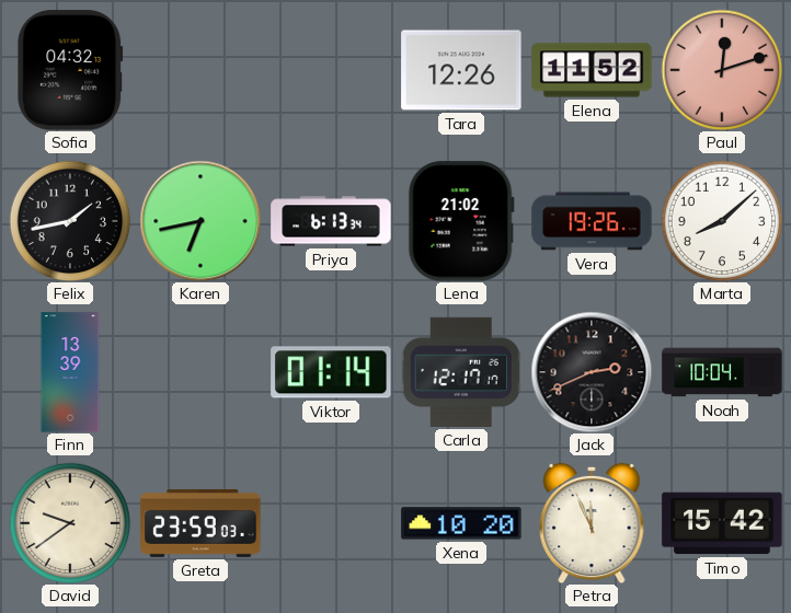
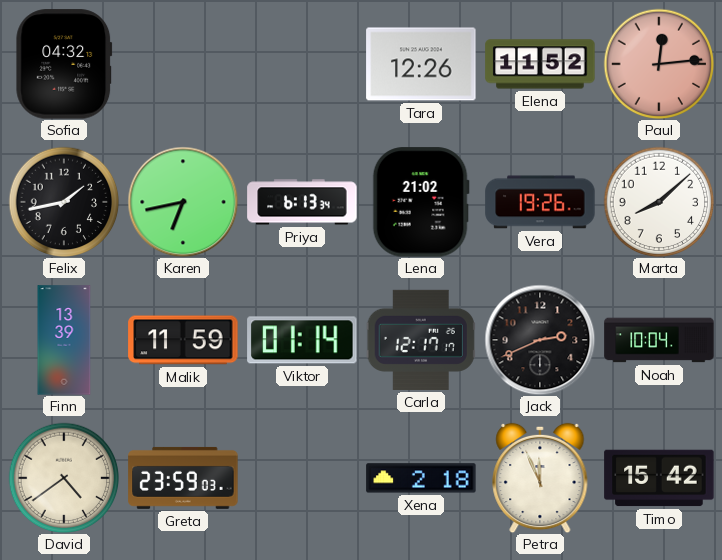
Paul: 12:12 -> 12:14
Malik: none -> 11:59
David: 9:39 -> 4:39
Xena: 10:20 -> 2:18
